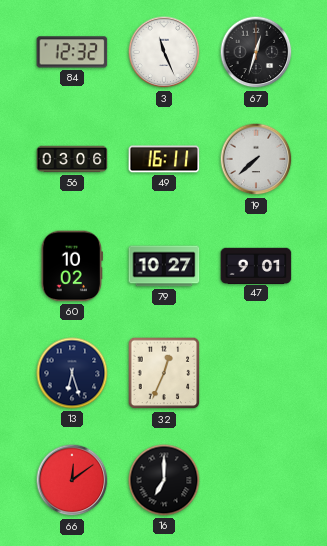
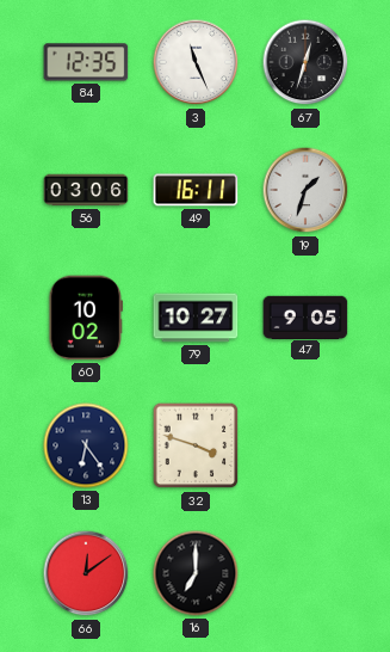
84: 12:32 -> 12:35
19: 7:38 -> 1:33
47: 9:01 -> 9:05
13: 6:27 -> 6:24
32: 12:34 -> 3:48
